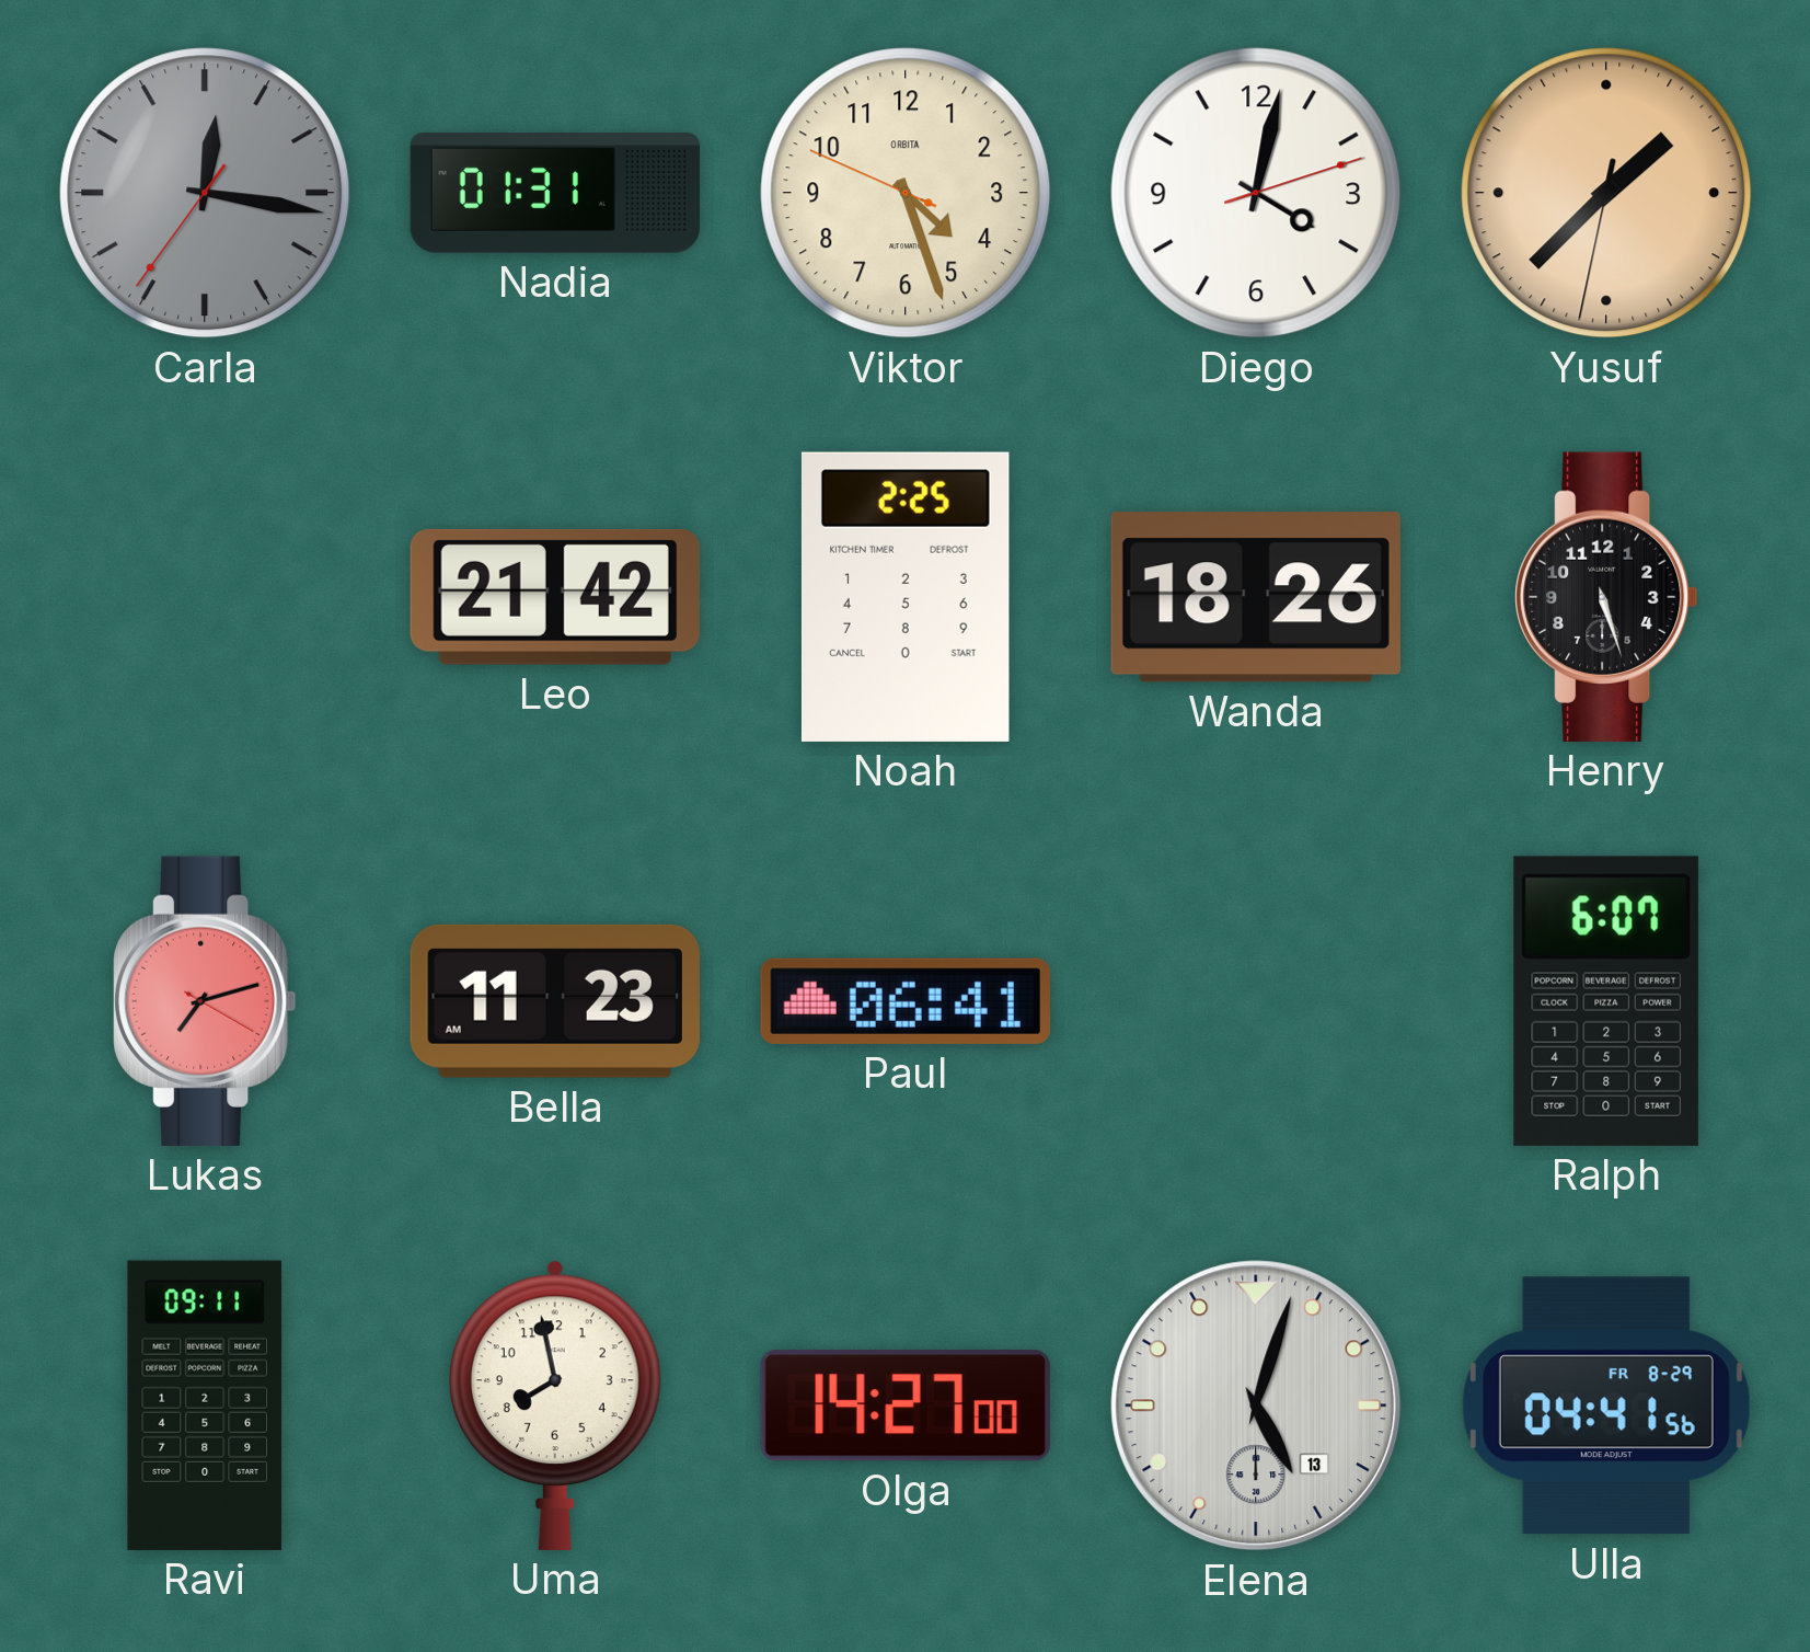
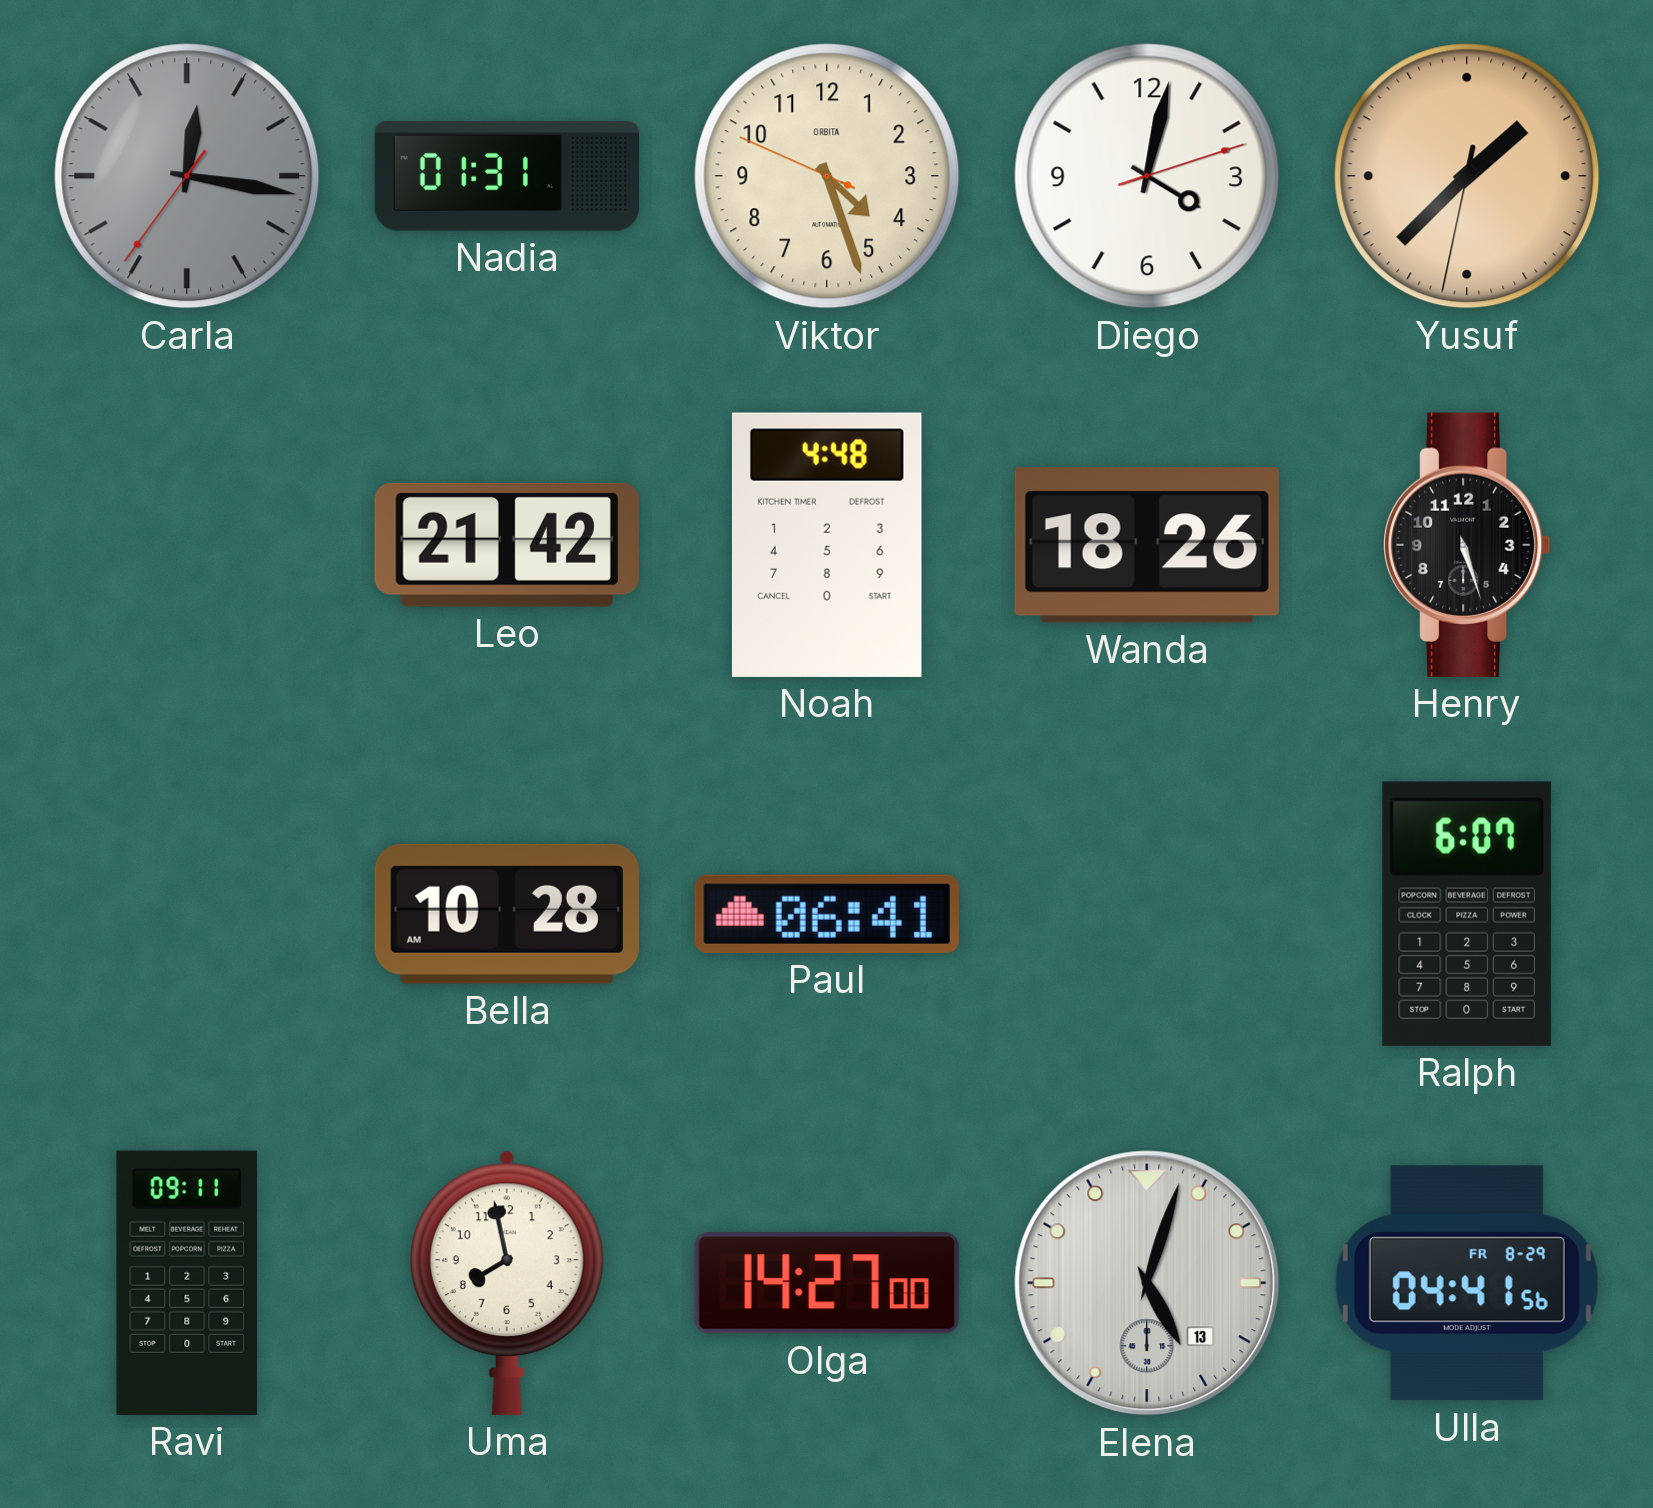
Noah: 2:25 -> 4:48
Lukas: 7:12 -> none
Bella: 11:23 -> 10:28
